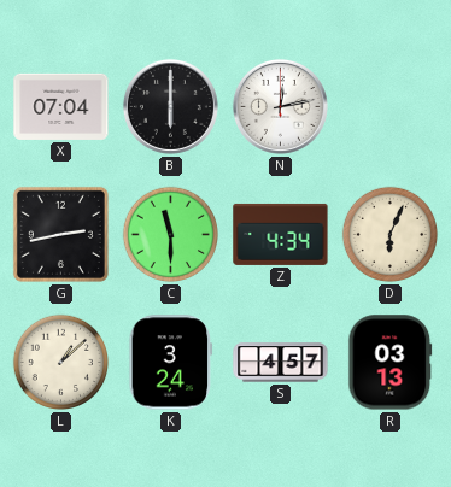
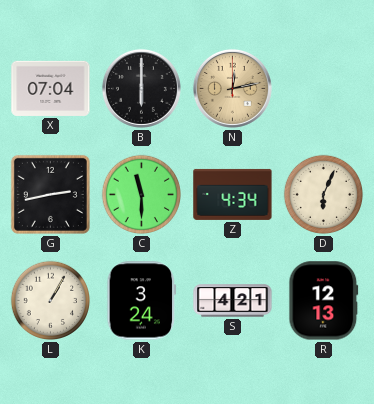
N dial: white -> champagne
L: 1:08 -> 1:05
S: 4:57 -> 4:21
R: 03:13 -> 12:13
